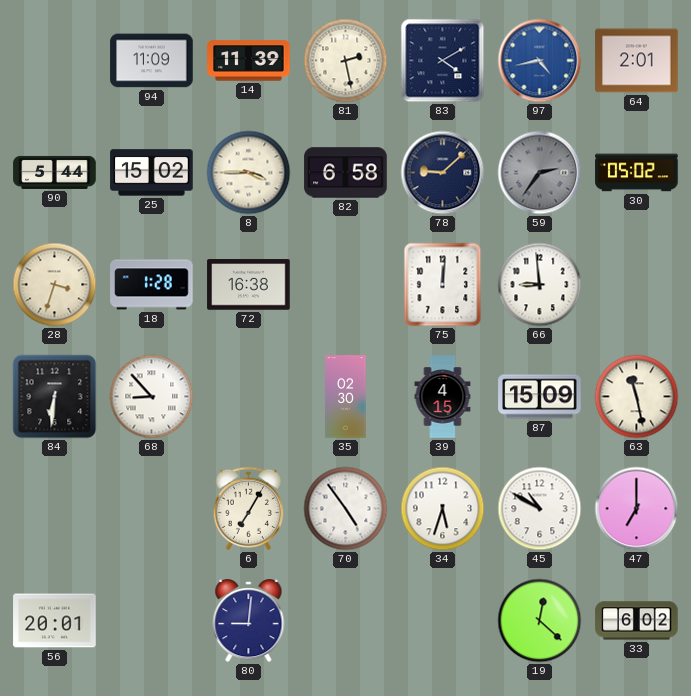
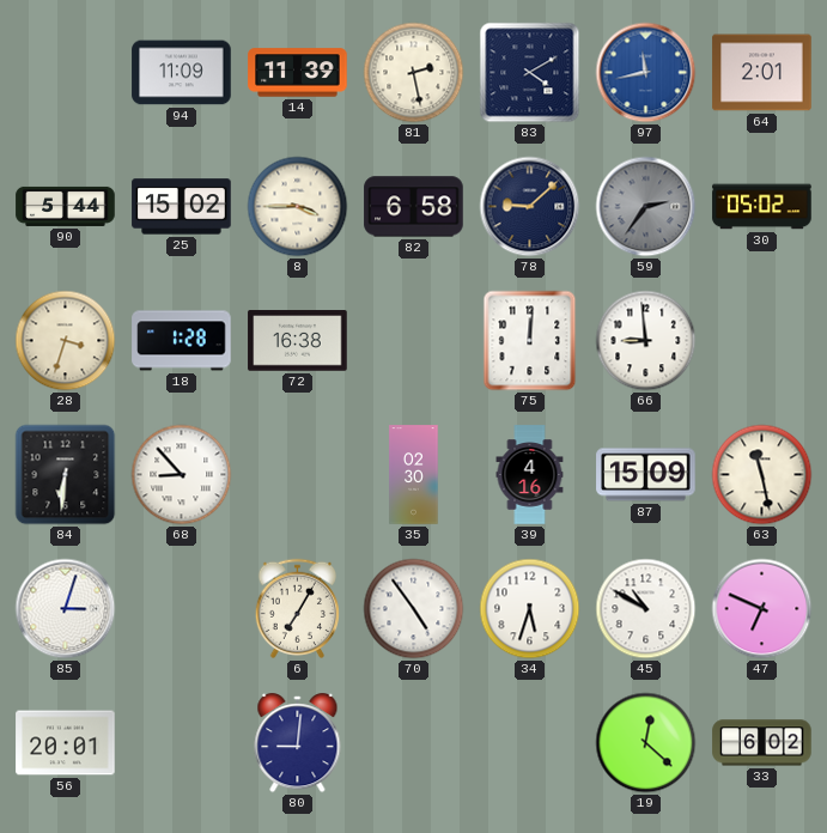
97: 4:43 -> 11:43
39: 4:15 -> 4:16
85: none -> 3:03
47: 7:00 -> 6:49
